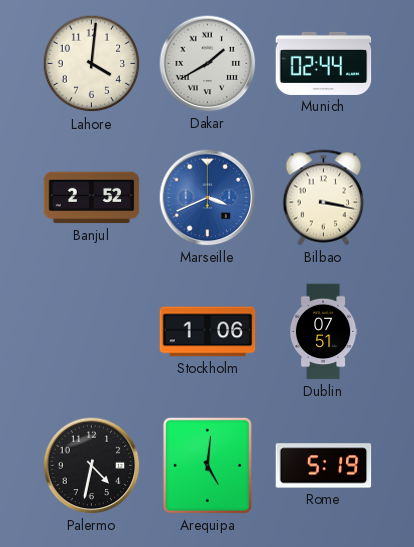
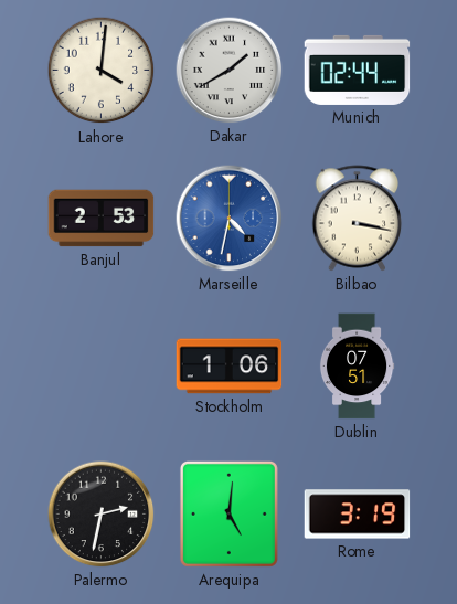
Banjul: 2:52 -> 2:53
Marseille: 3:41 -> 4:32
Palermo: 4:32 -> 2:32
Rome: 5:19 -> 3:19
